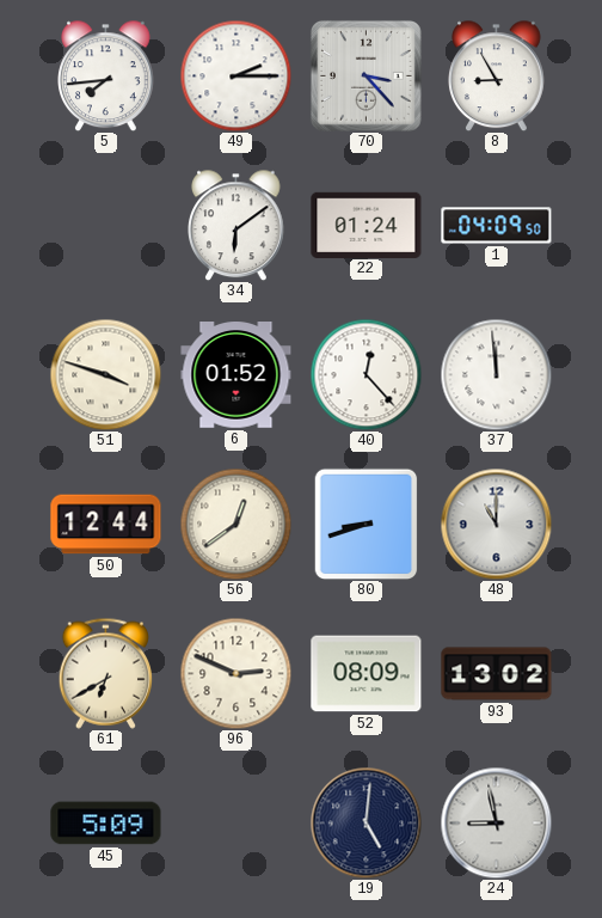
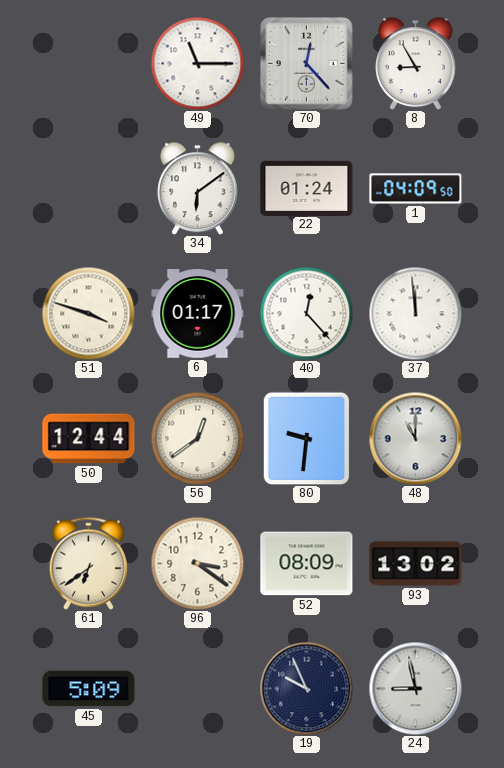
5: 7:44 -> none
49: 2:15 -> 11:15
70: 3:23 -> 12:23
6: 01:52 -> 01:17
80: 8:42 -> 9:31
61: 6:40 -> 6:39
96: 2:49 -> 3:21
19: 5:01 -> 9:56
